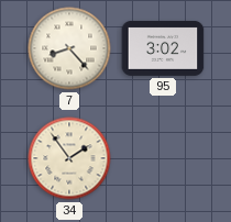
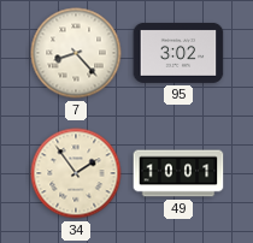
49: none -> 10:01
